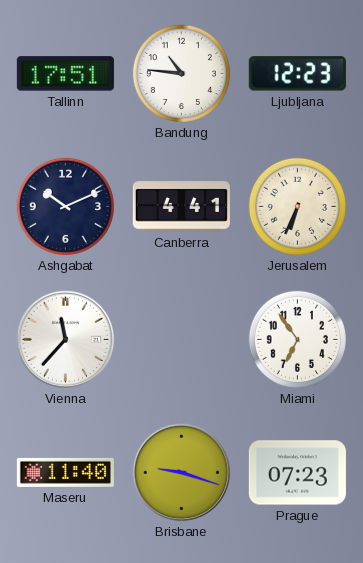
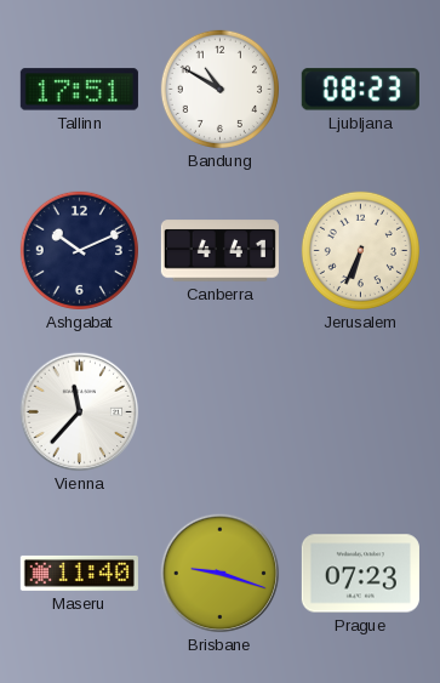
Bandung: 10:46 -> 10:50
Ljubljana: 12:23 -> 08:23
Miami: 6:54 -> none
